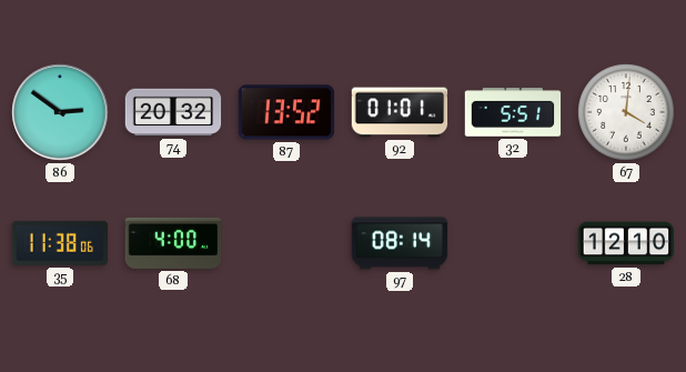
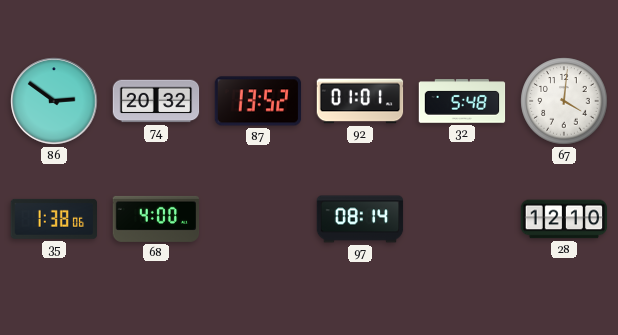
32: 5:51 -> 5:48
35: 11:38 -> 1:38
